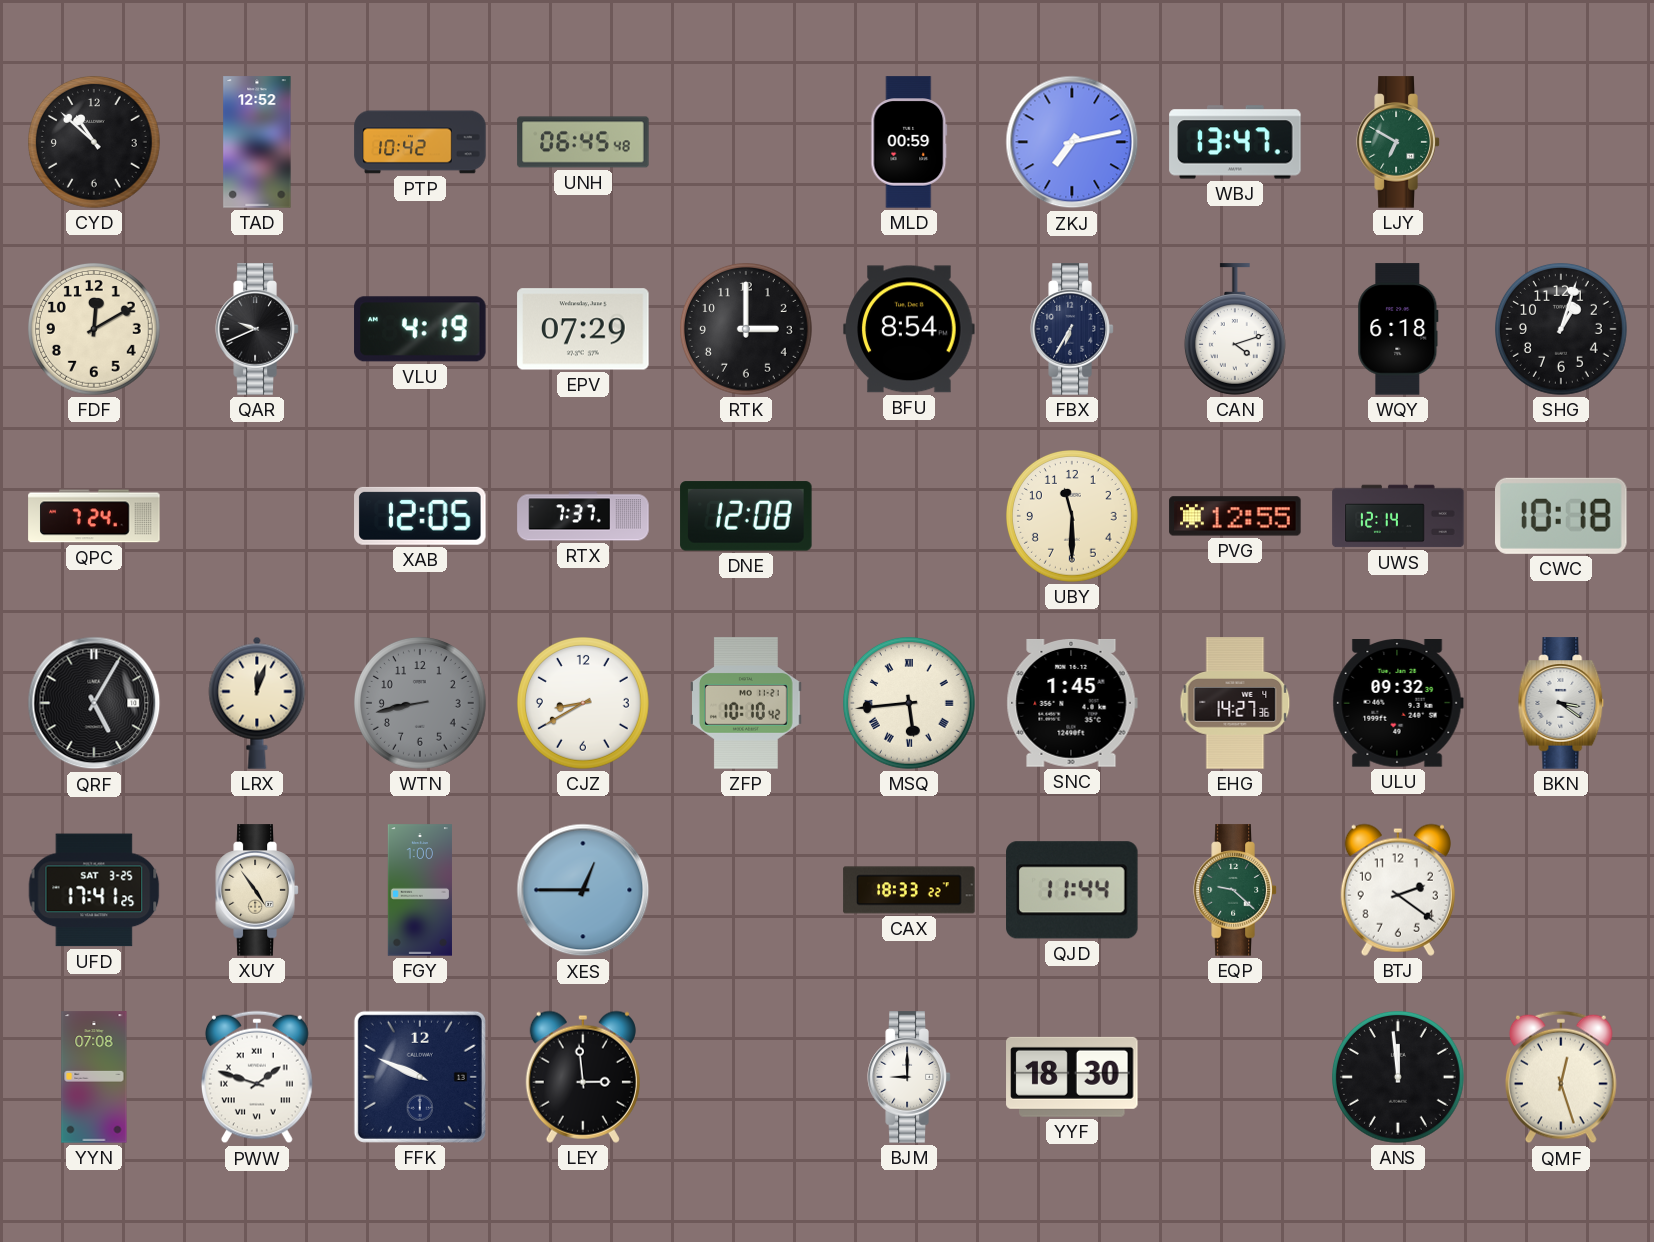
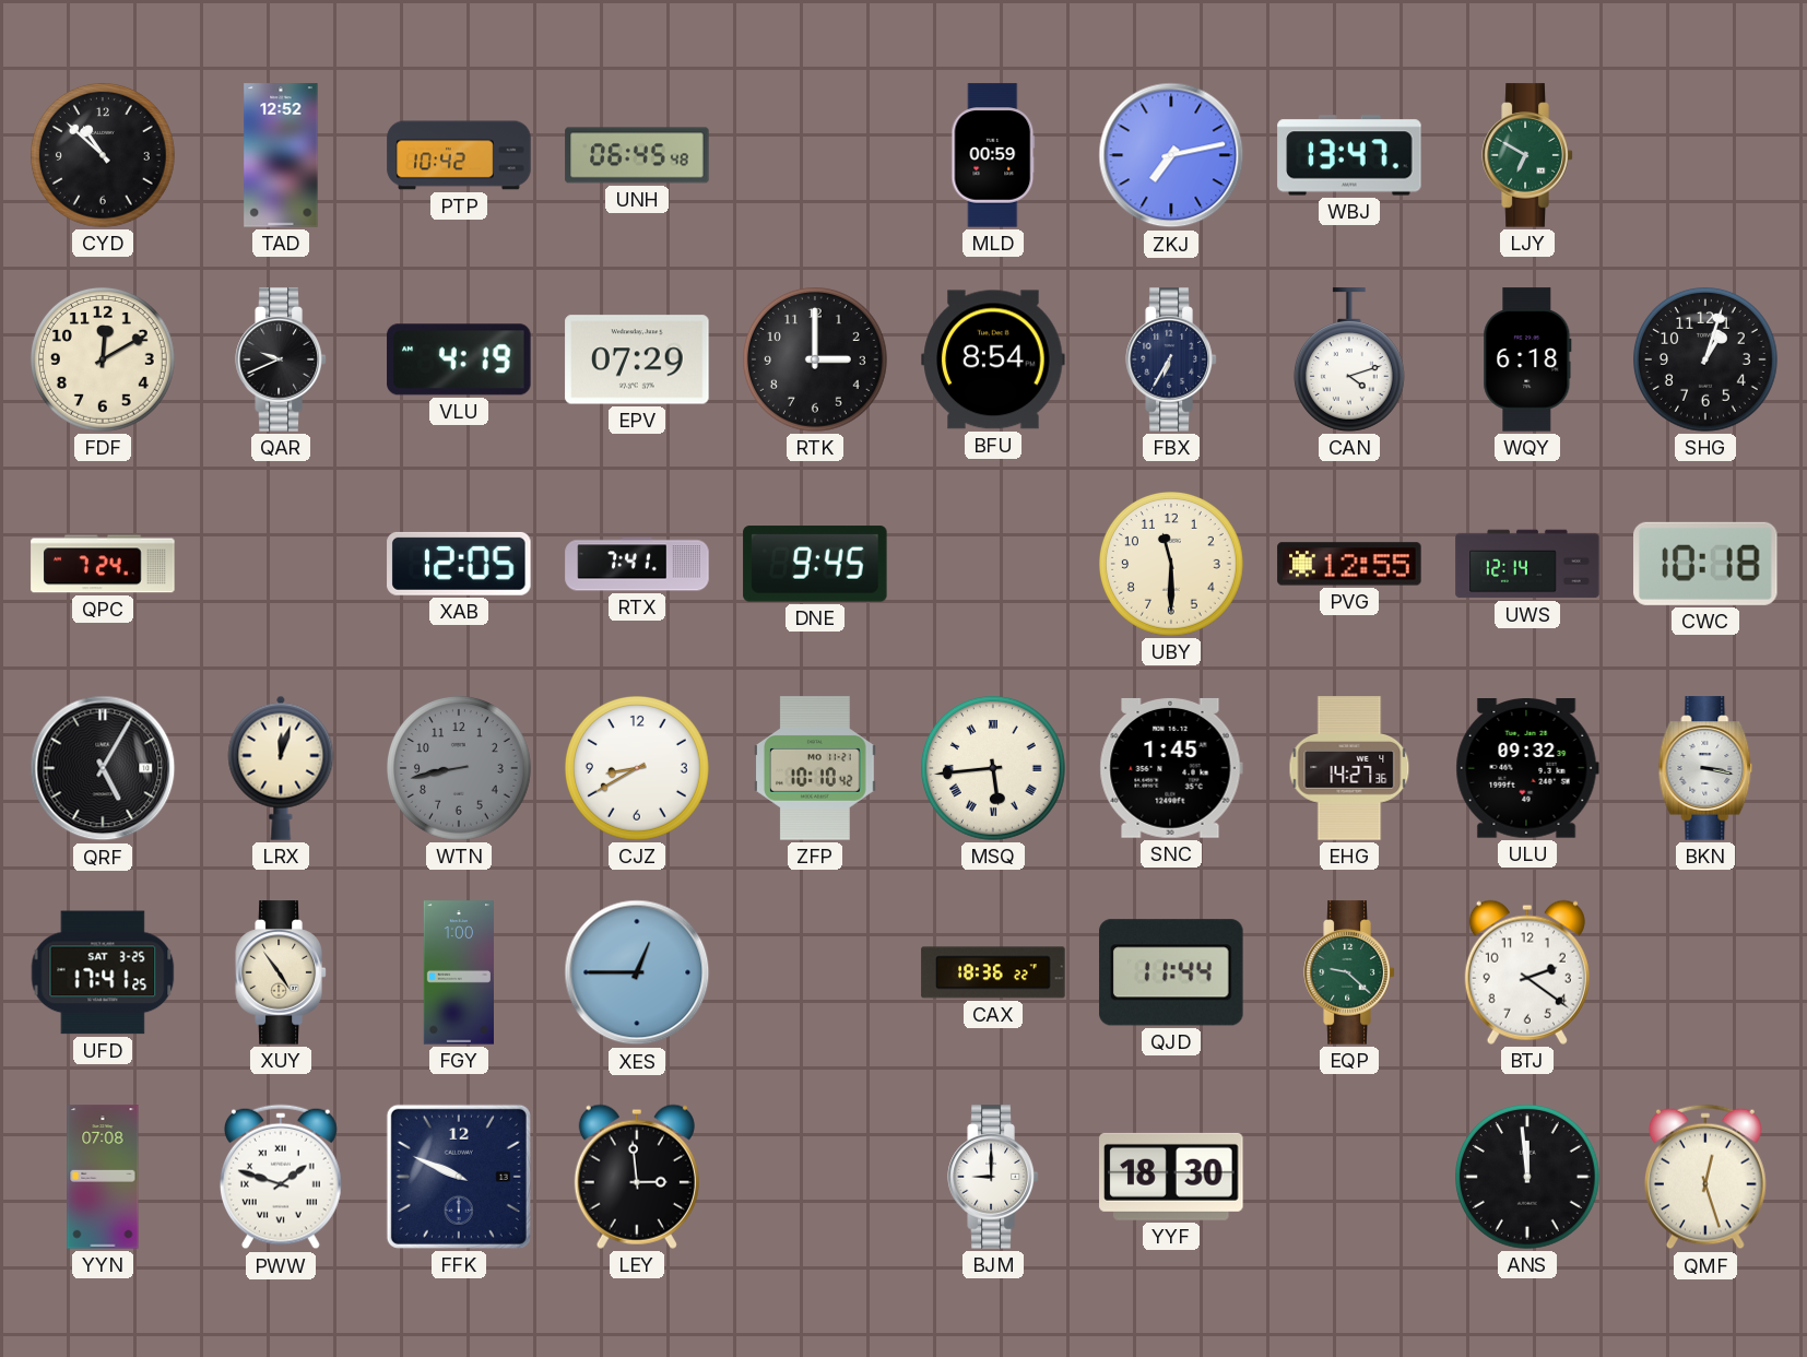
RTX: 7:37 -> 7:41
DNE: 12:08 -> 9:45
BKN: 3:21 -> 3:17
CAX: 18:33 -> 18:36
